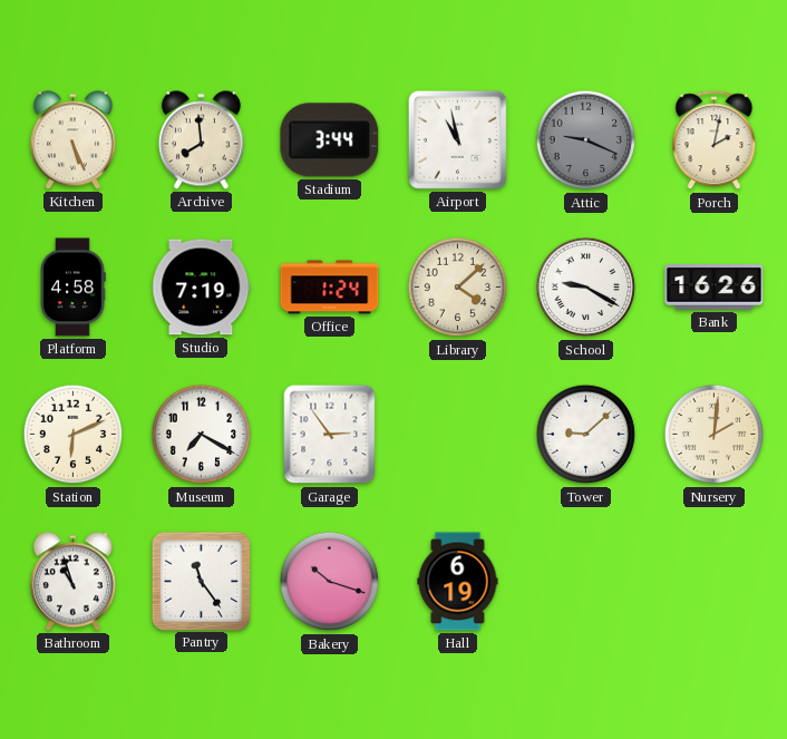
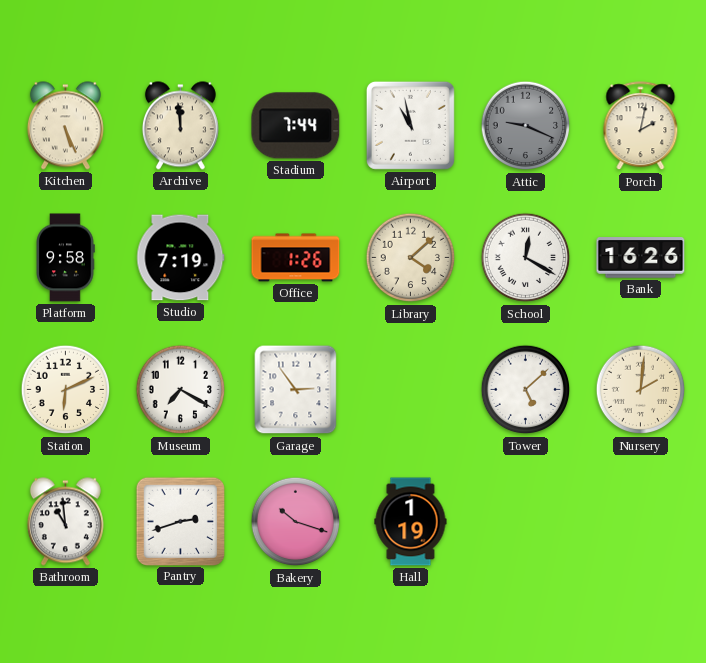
Archive: 7:59 -> 11:59
Stadium: 3:44 -> 7:44
Platform: 4:58 -> 9:58
Office: 1:24 -> 1:26
School: 9:20 -> 12:20
Tower: 9:08 -> 5:08
Bathroom: 10:57 -> 10:59
Pantry: 11:24 -> 2:42
Hall: 6:19 -> 1:19
